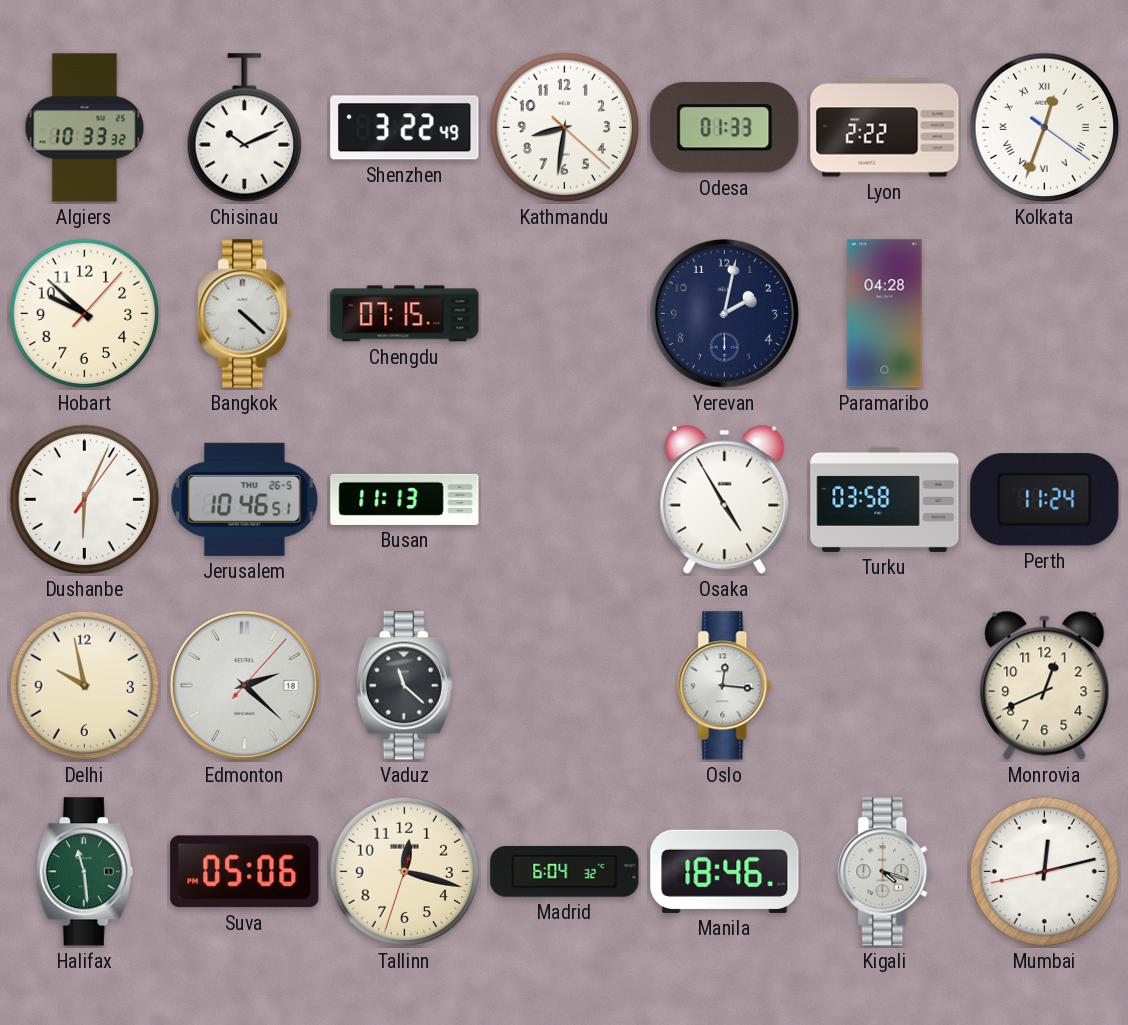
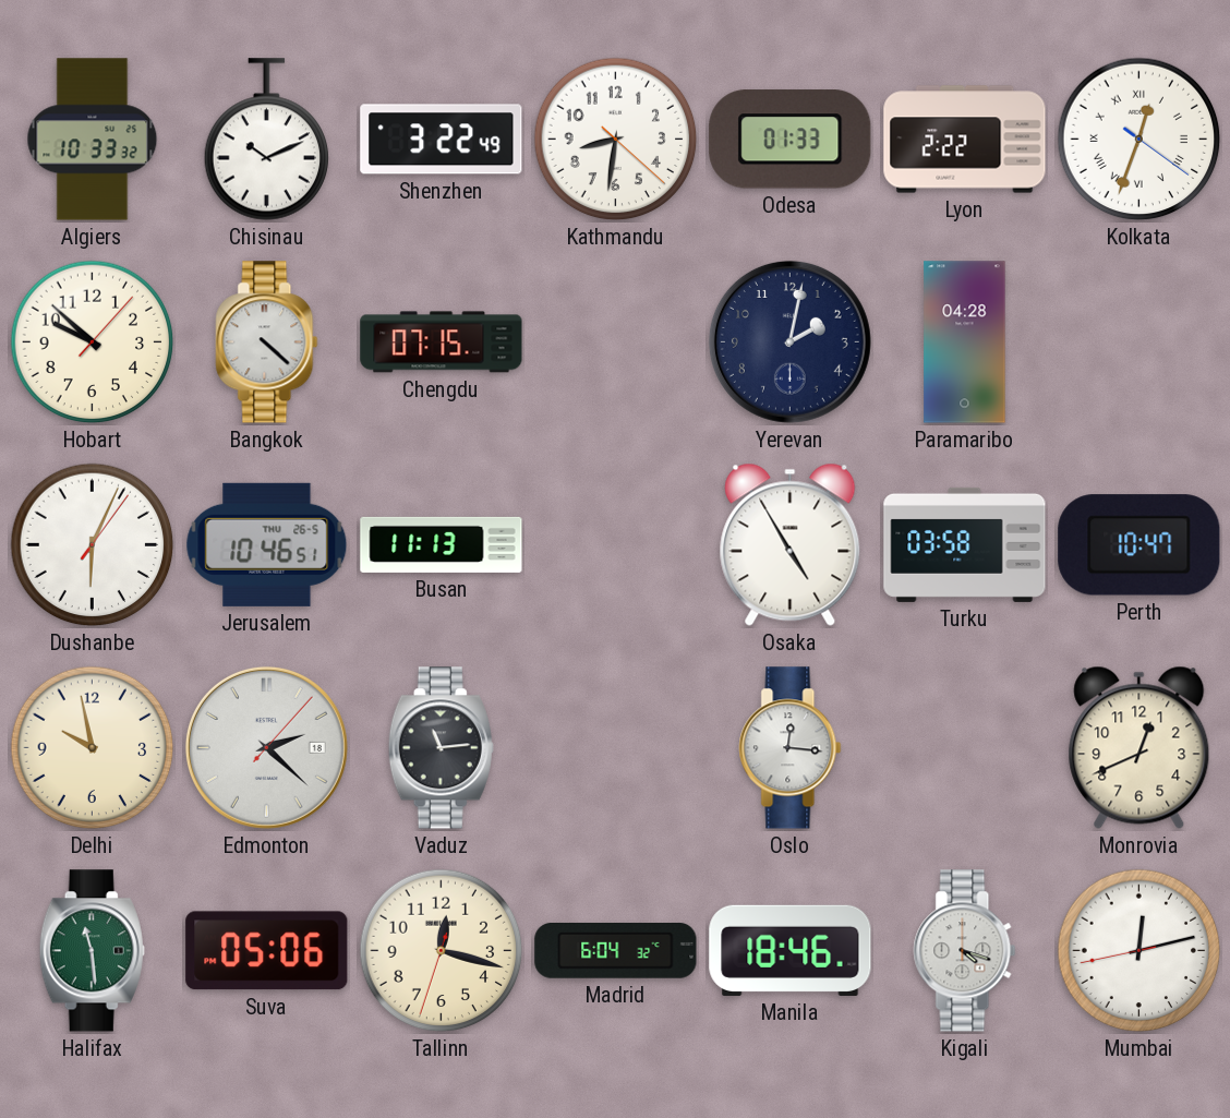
Perth: 11:24 -> 10:47
Vaduz: 11:22 -> 11:14
